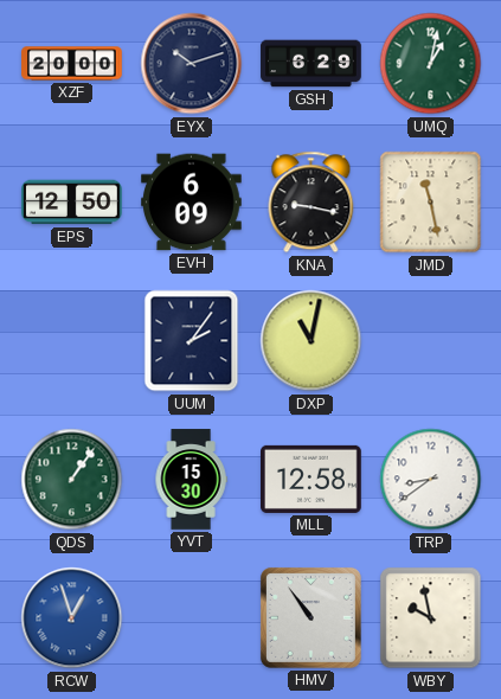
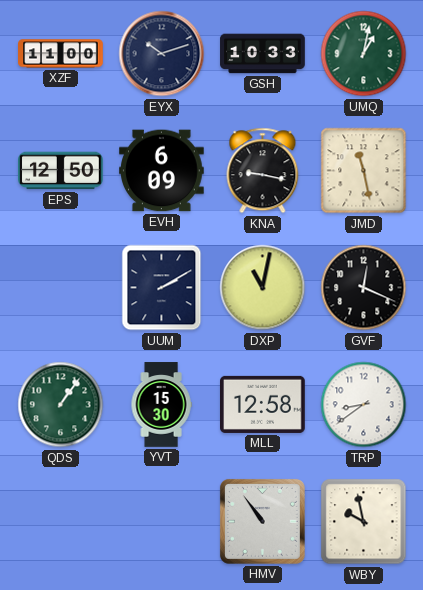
XZF: 20:00 -> 11:00
GSH: 6:29 -> 10:33
UUM: 2:06 -> 2:10
GVF: none -> 12:19
RCW: 12:57 -> none
